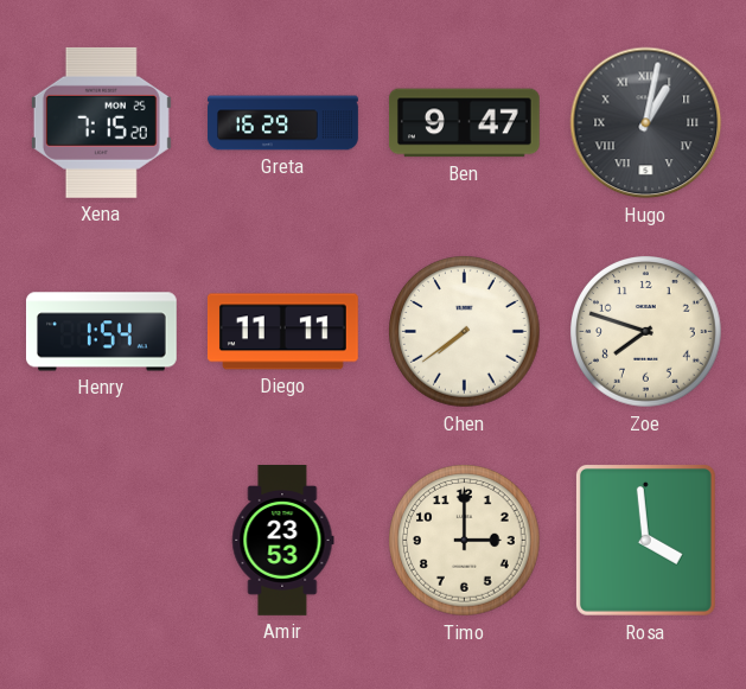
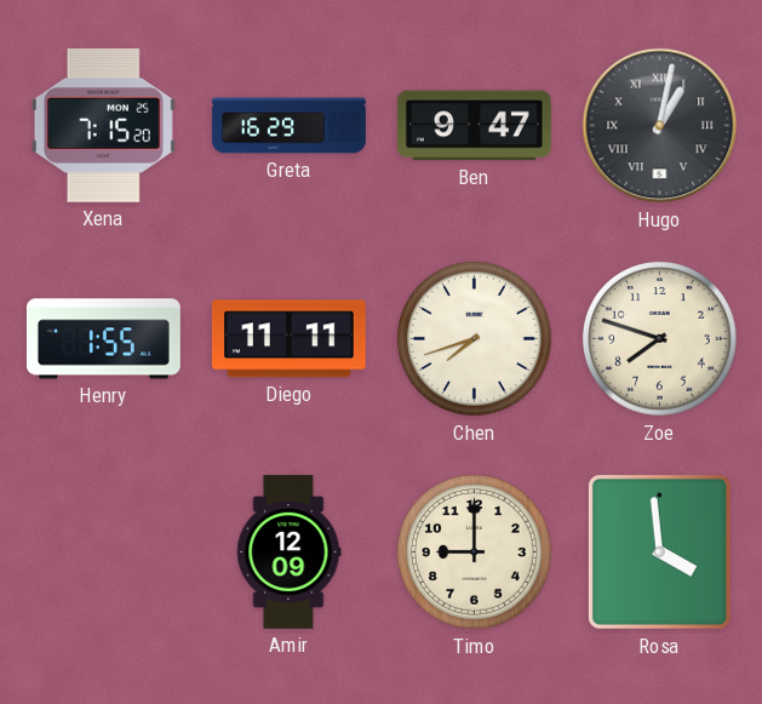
Henry: 1:54 -> 1:55
Chen: 7:39 -> 7:42
Amir: 23:53 -> 12:09
Timo: 3:00 -> 9:00
